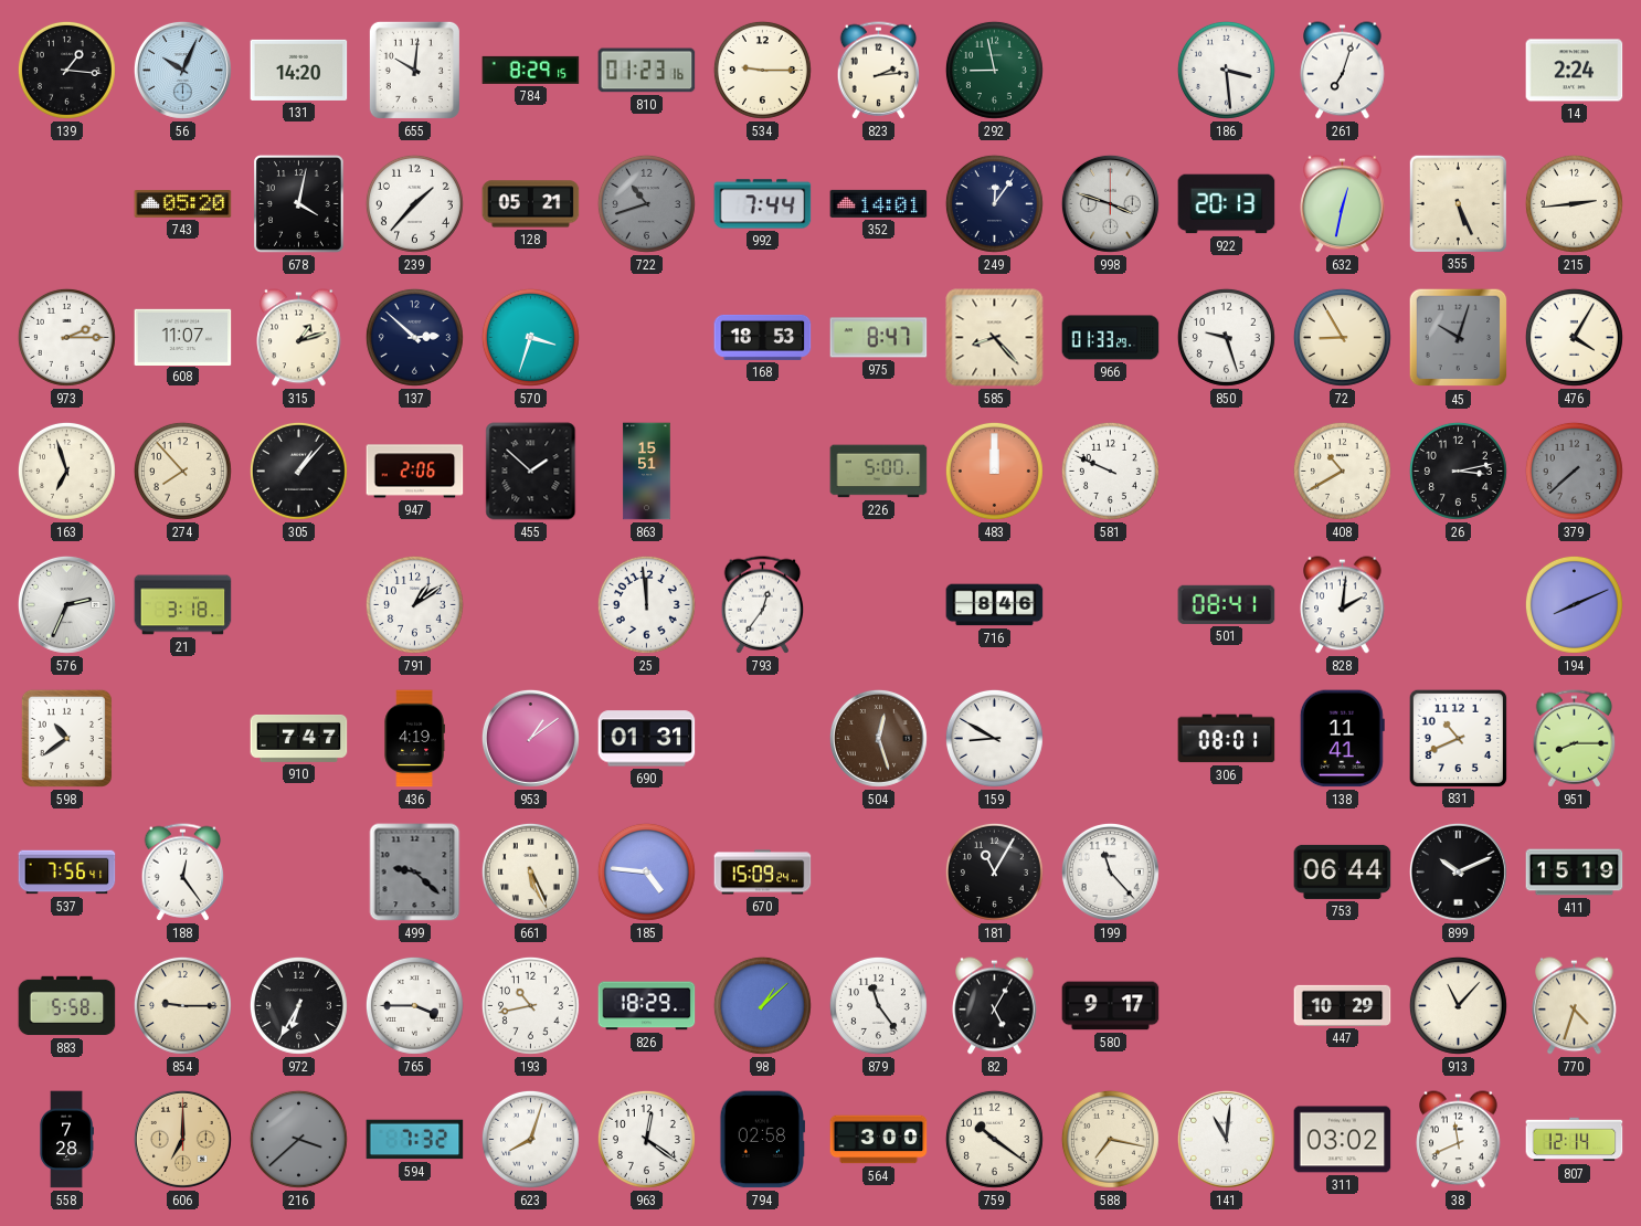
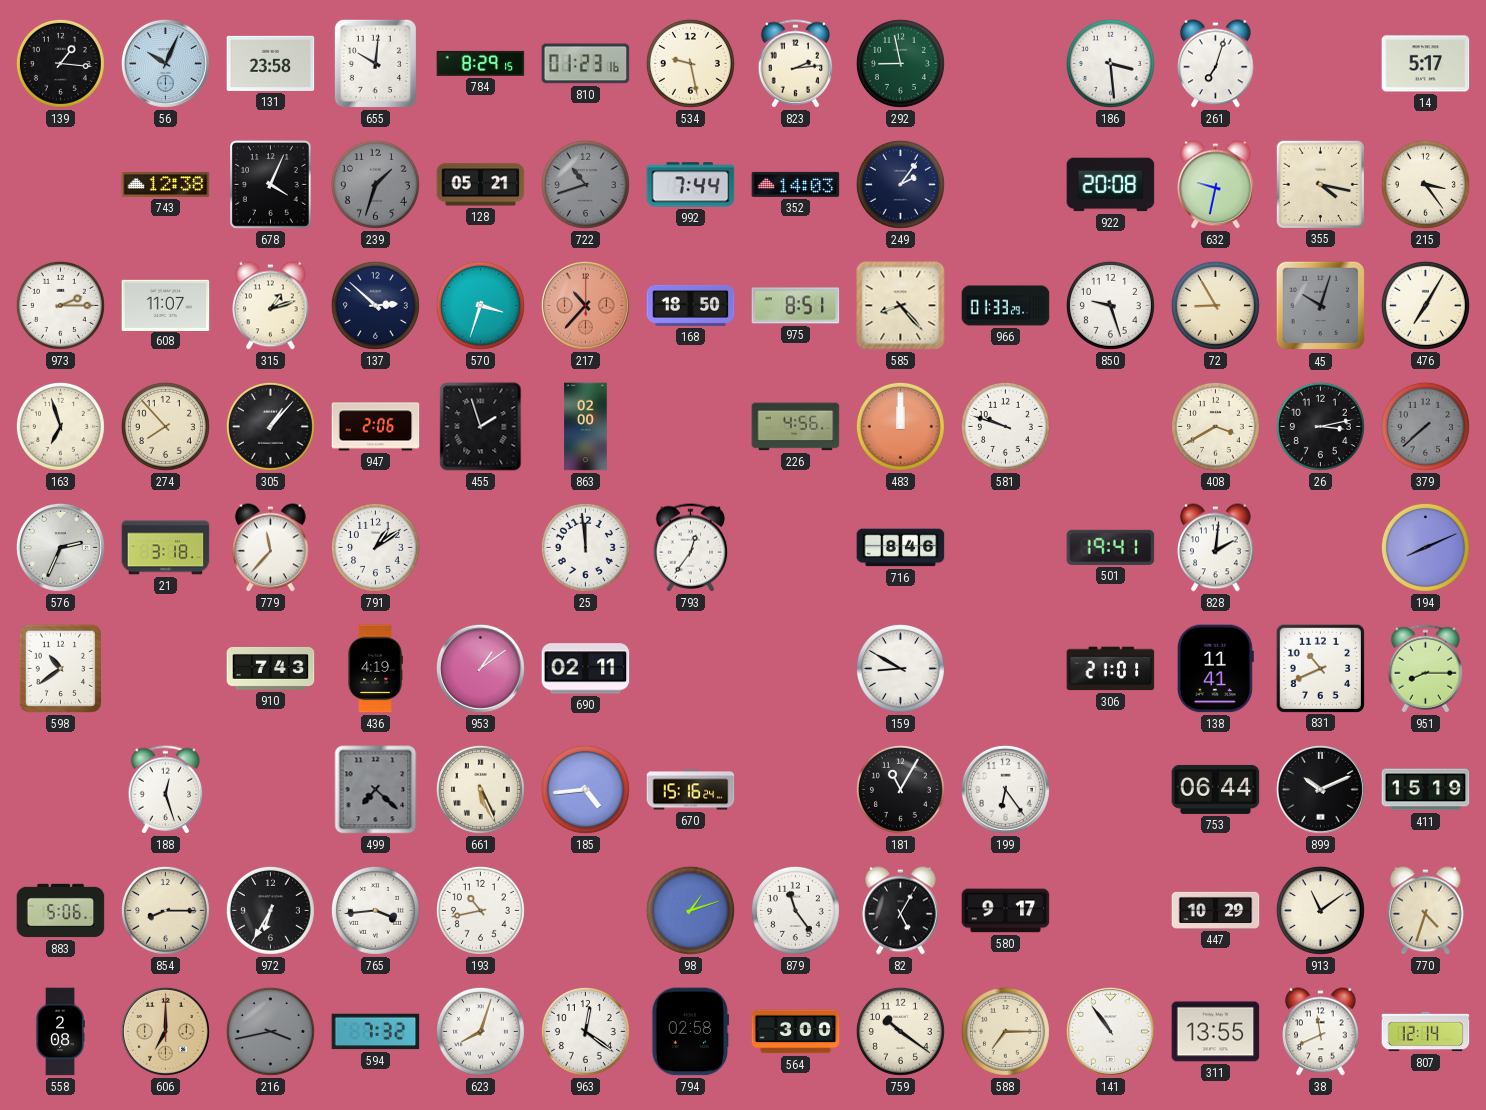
131: 14:20 -> 23:58
534: 9:15 -> 9:28
14: 2:24 -> 5:17
743: 05:20 -> 12:38
678: 4:02 -> 4:04
239: 1:37 -> 1:33
239 dial: white -> grey
352: 14:01 -> 14:03
249: 12:06 -> 2:06
998: 3:48 -> none
922: 20:13 -> 20:08
632: 12:32 -> 9:32
355: 5:26 -> 4:17
215: 2:44 -> 3:24
217: none -> 10:37
168: 18:53 -> 18:50
975: 8:47 -> 8:51
476: 4:05 -> 7:05
455: 1:52 -> 1:57
863: 15:51 -> 02:00
226: 5:00 -> 4:56
581: 9:49 -> 9:48
408: 10:40 -> 3:40
779: none -> 11:37
501: 08:41 -> 19:41
910: 7:47 -> 7:43
690: 01:31 -> 02:11
504: 12:27 -> none
306: 08:01 -> 21:01
537: 7:56 -> none
188: 12:24 -> 12:27
499: 9:22 -> 7:22
185: 4:46 -> 4:44
670: 15:09 -> 15:16
199: 11:23 -> 6:24
883: 5:58 -> 5:06
854: 9:15 -> 8:15
765: 3:45 -> 3:44
826: 18:29 -> none
98: 1:08 -> 1:12
913: 11:07 -> 11:09
558: 7:28 -> 2:08
216: 3:38 -> 3:43
588: 7:17 -> 7:15
141: 11:01 -> 10:54
311: 03:02 -> 13:55
